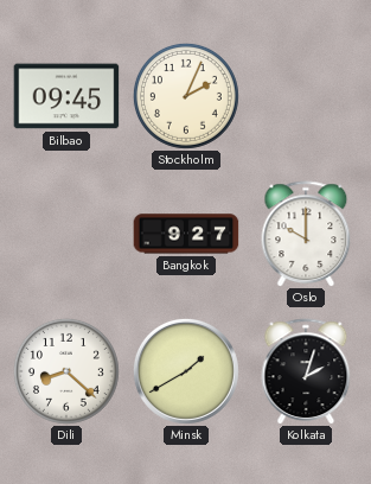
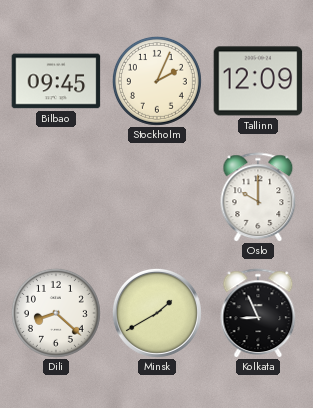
Tallinn: none -> 12:09
Bangkok: 9:27 -> none
Kolkata: 2:03 -> 8:56
